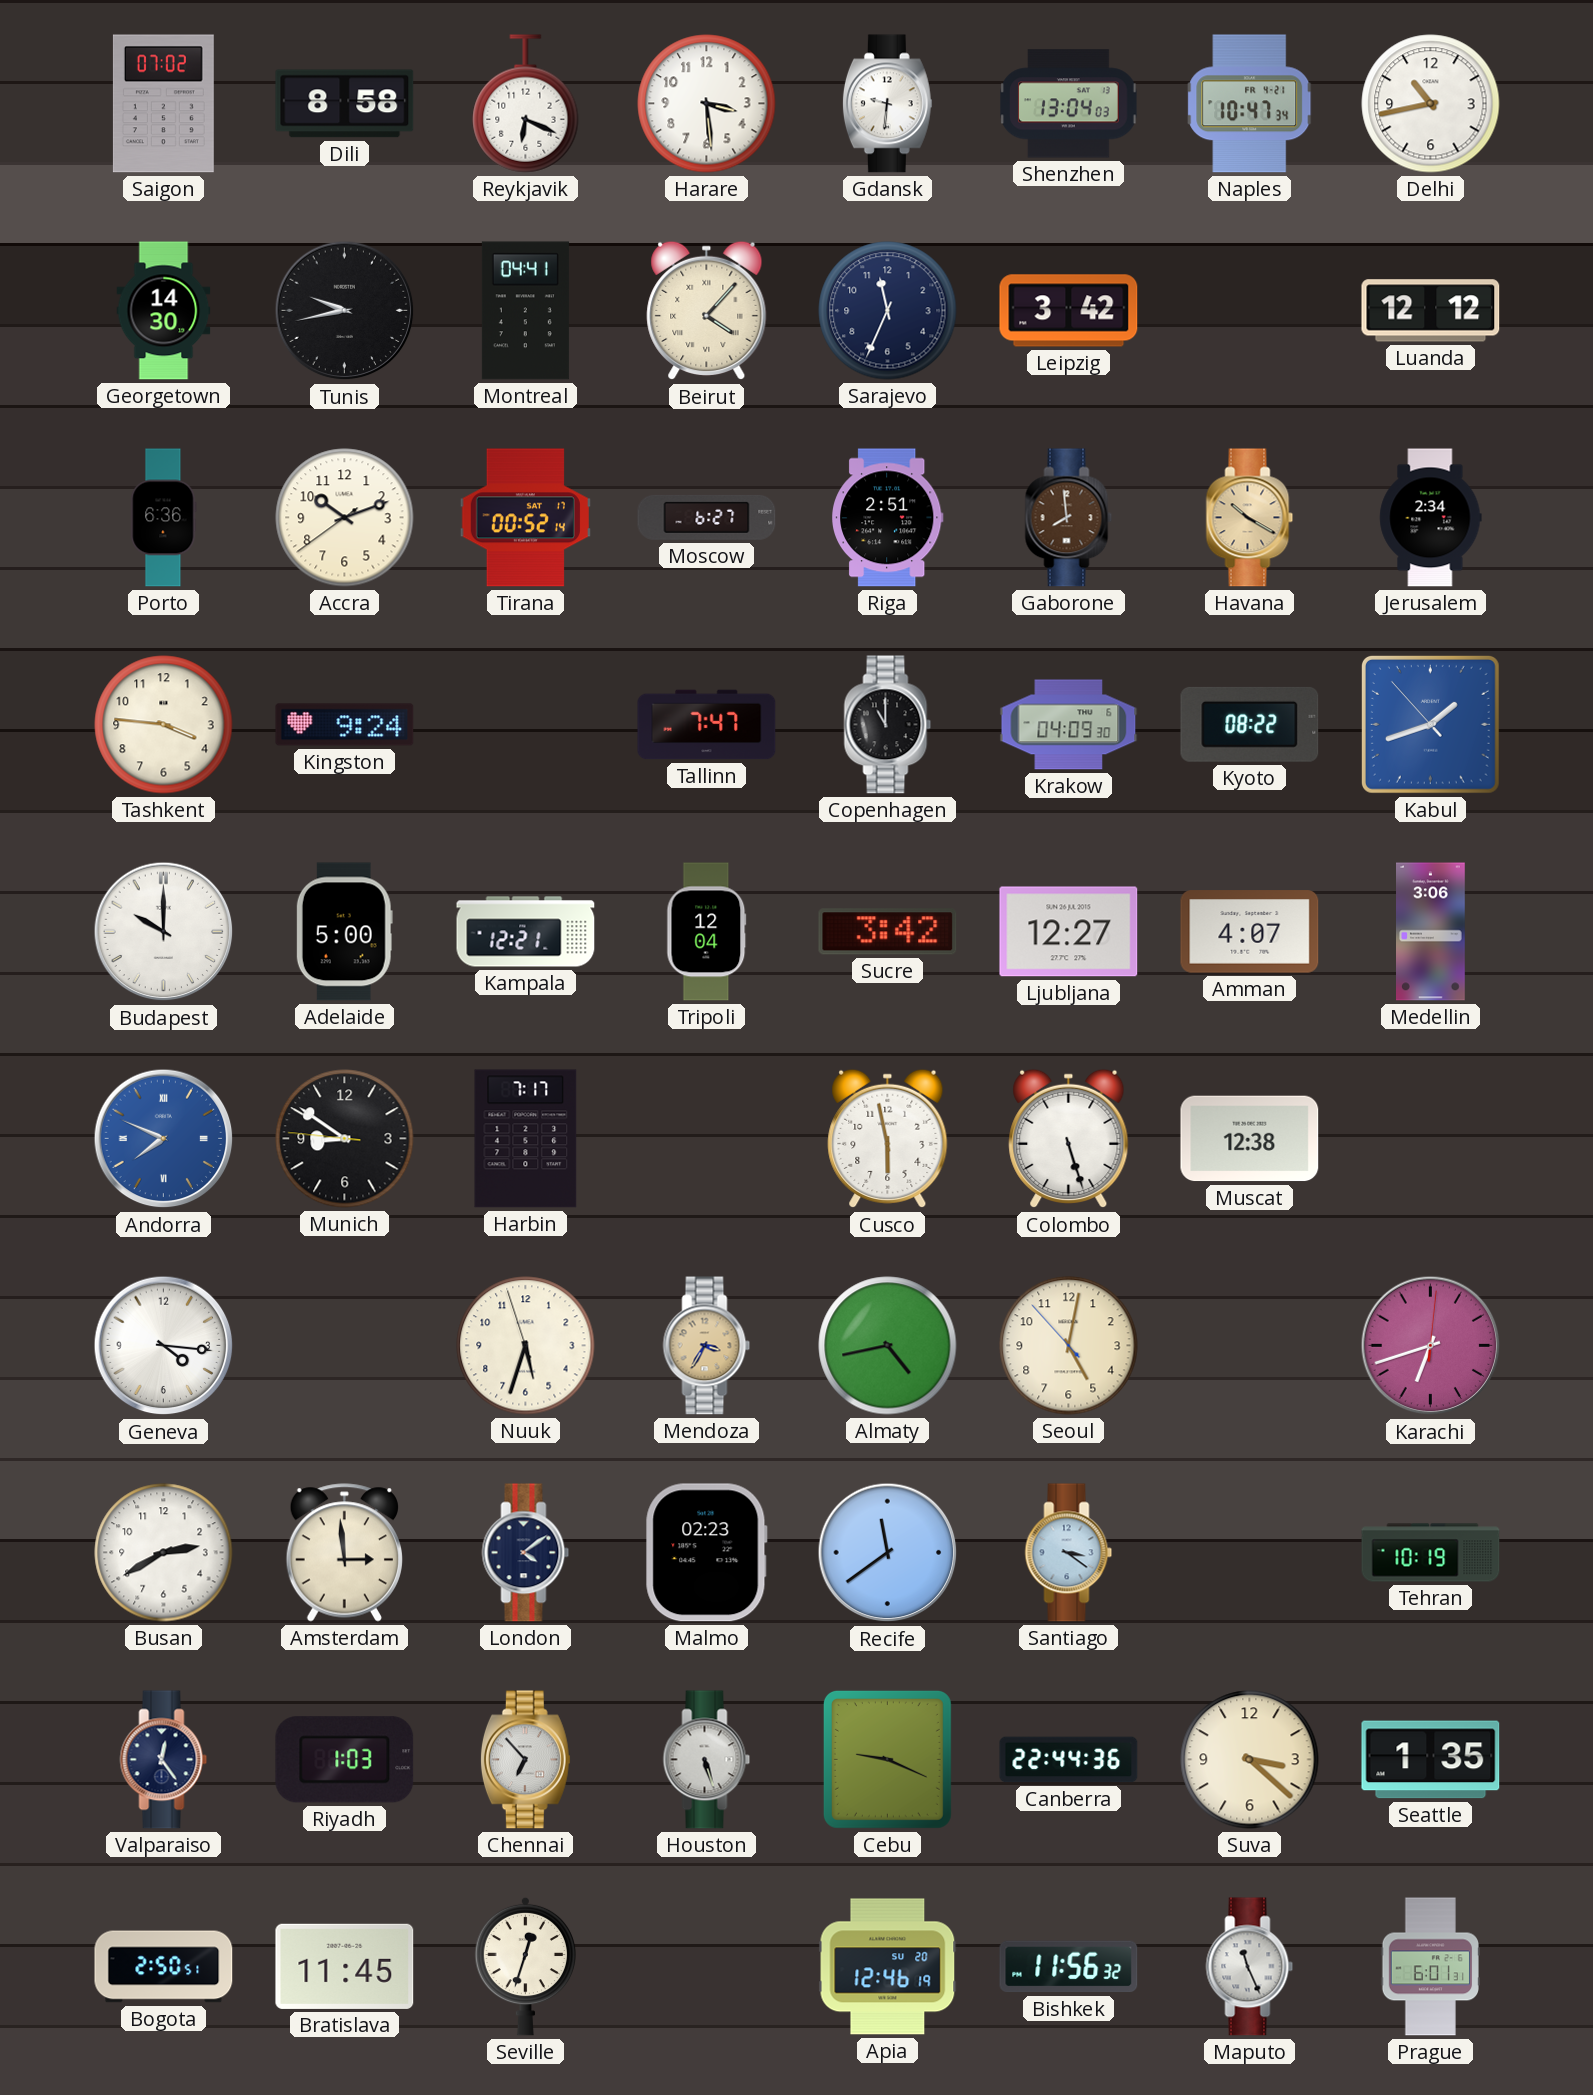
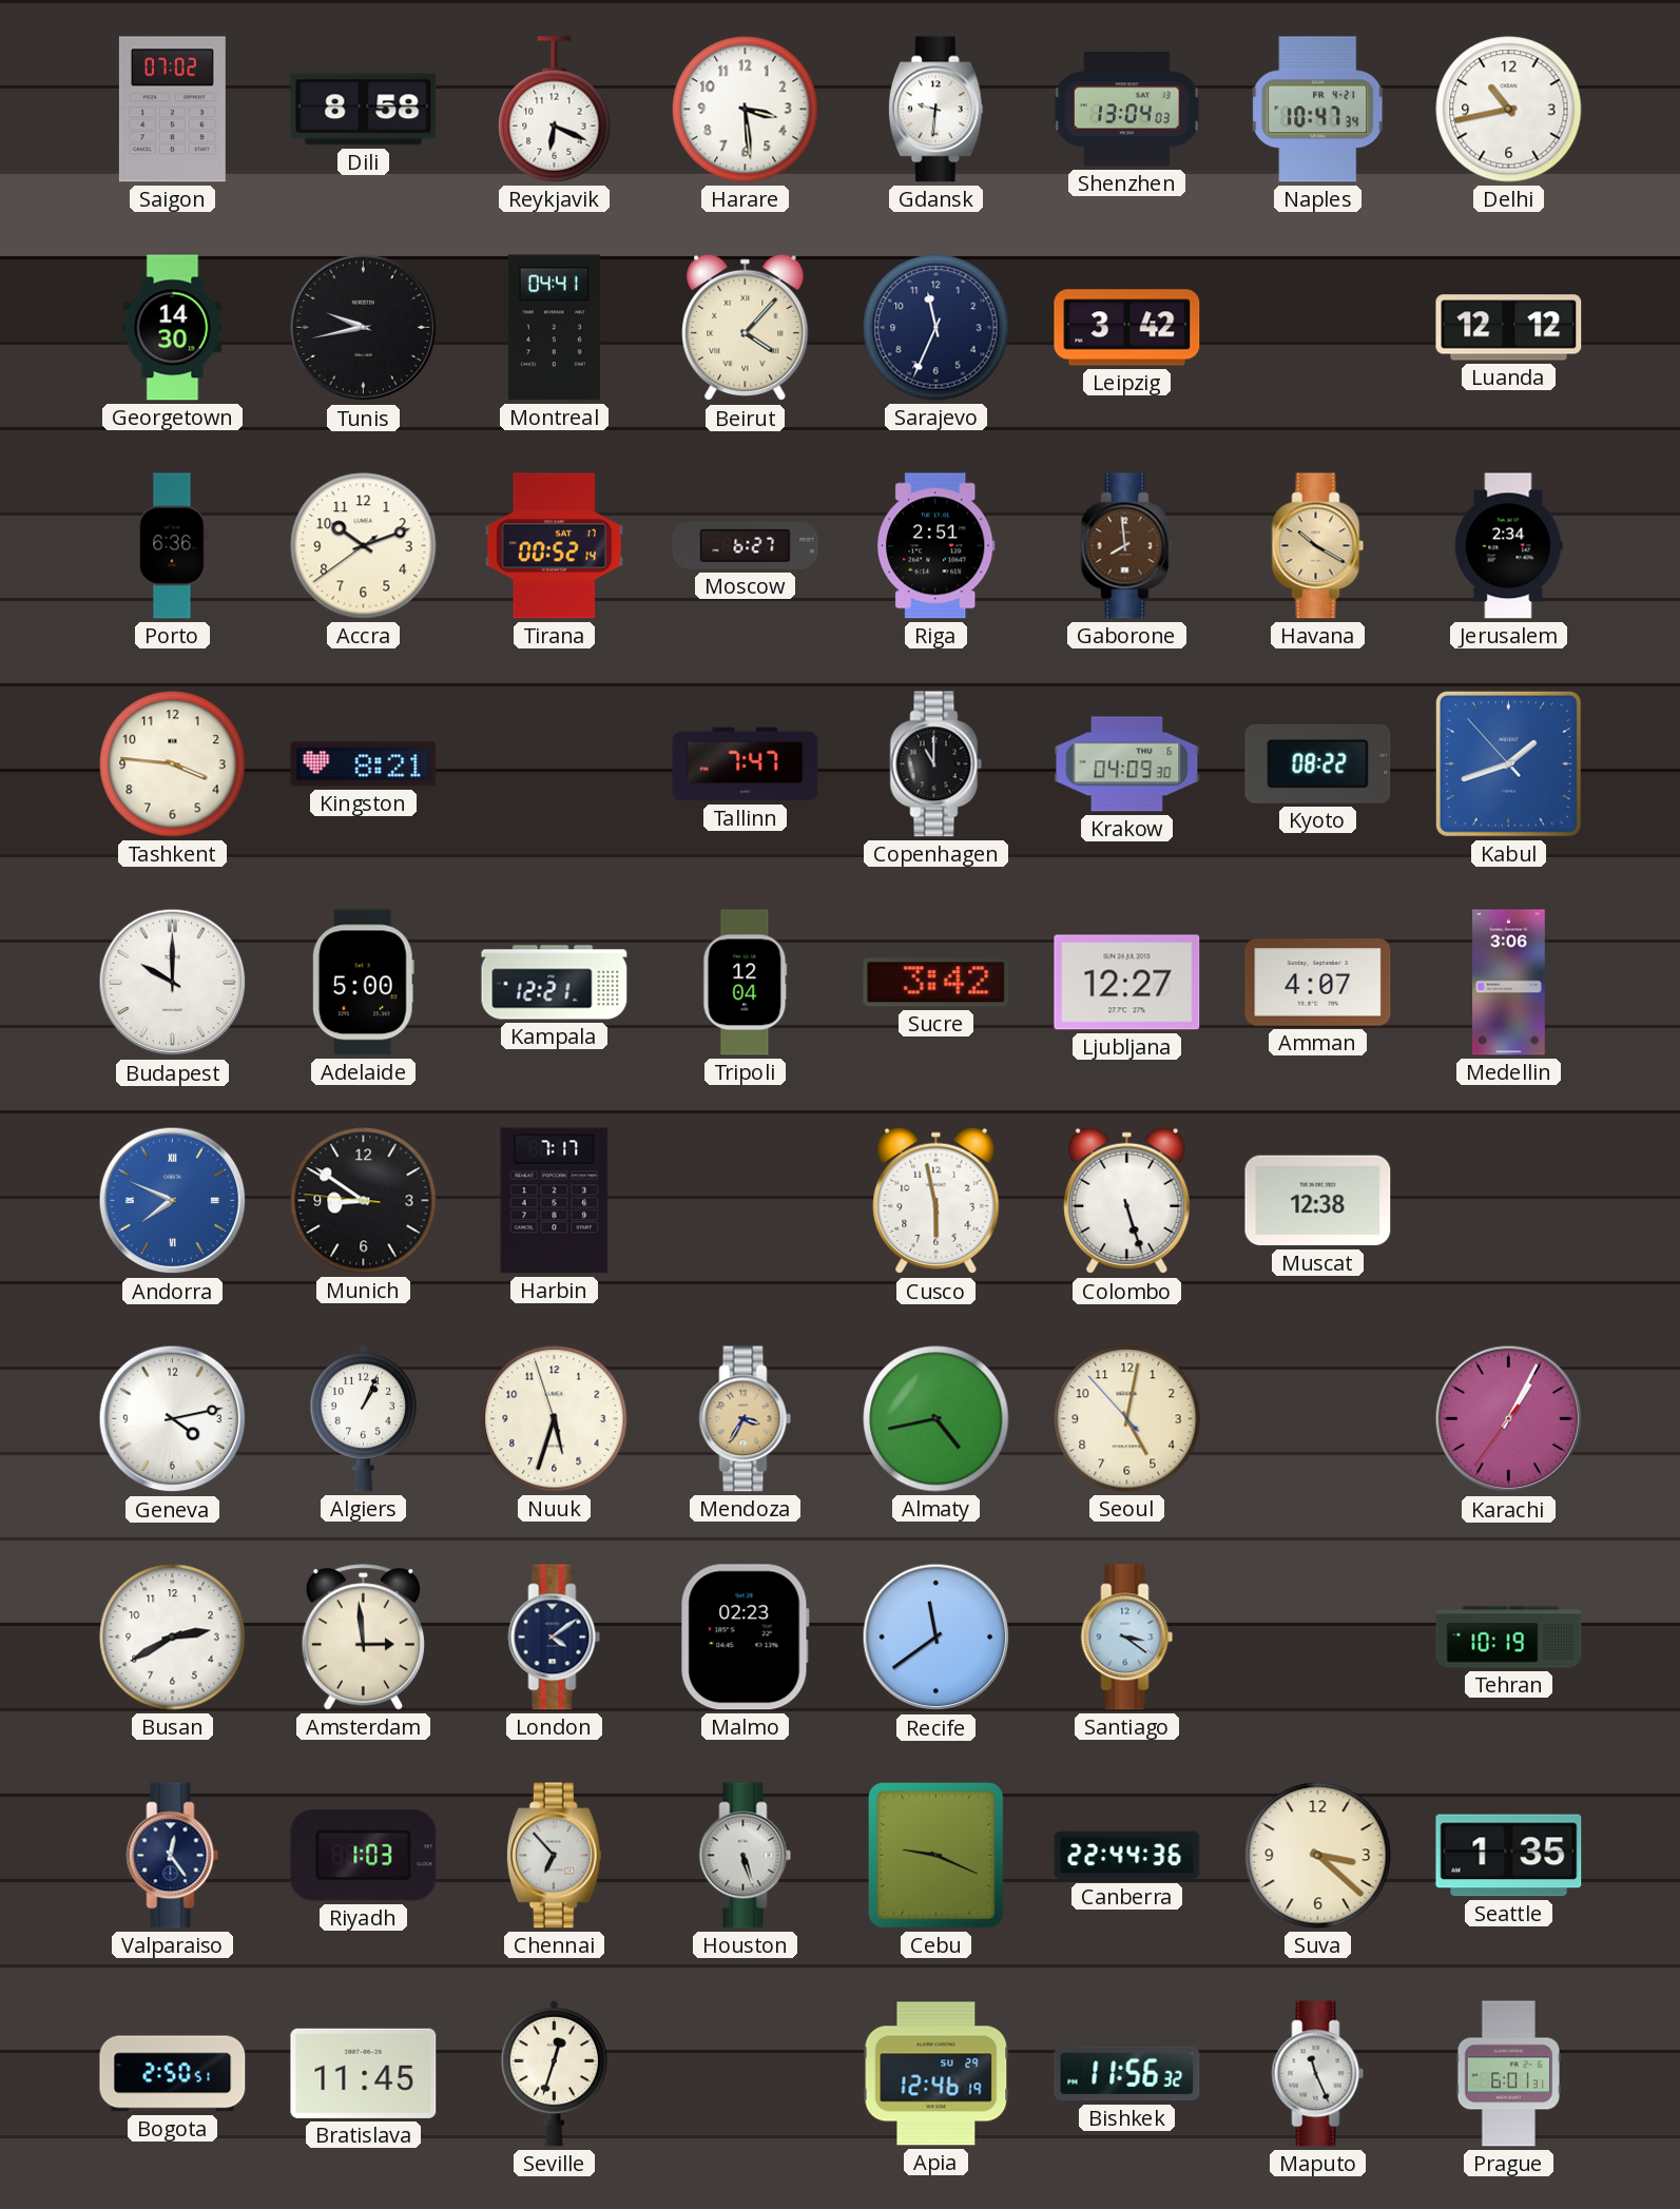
Kingston: 9:24 -> 8:21
Geneva: 4:16 -> 4:13
Algiers: none -> 1:04
Karachi: 6:42 -> 1:04
Apia date: SU 20 -> SU 29
